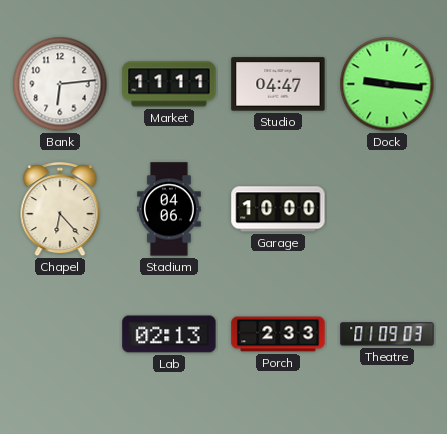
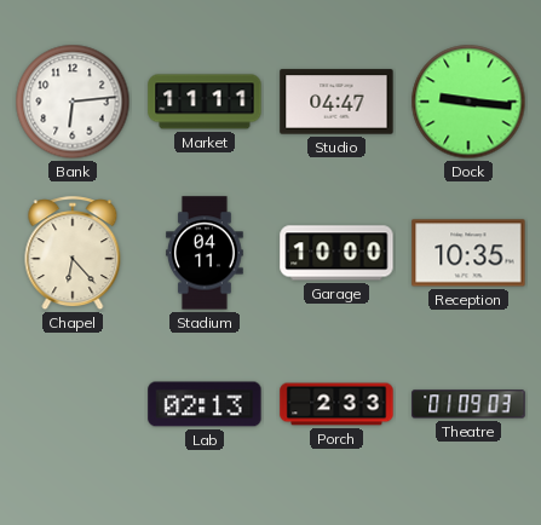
Stadium: 04:06 -> 04:11
Reception: none -> 10:35
